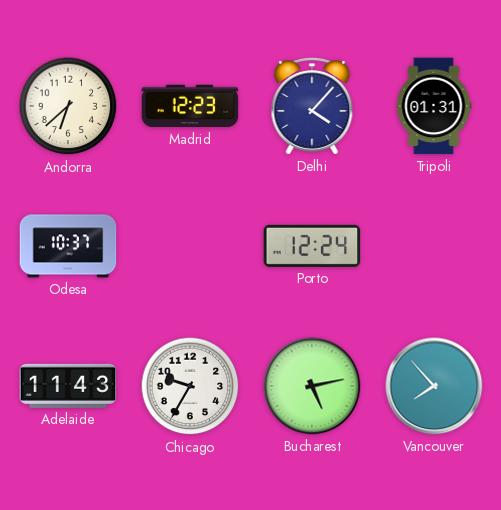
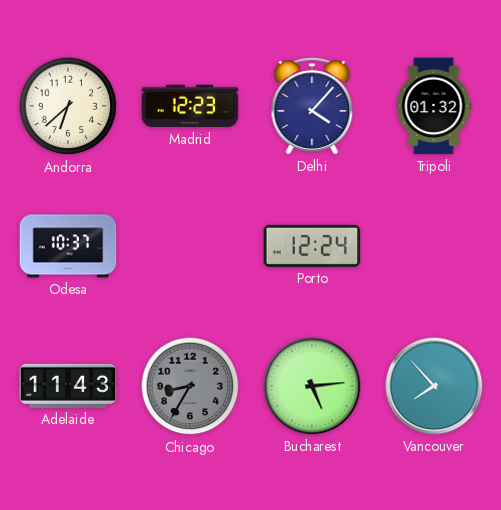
Tripoli: 01:31 -> 01:32
Chicago: 9:35 -> 8:35
Chicago dial: white -> grey
Bucharest: 5:13 -> 5:14
